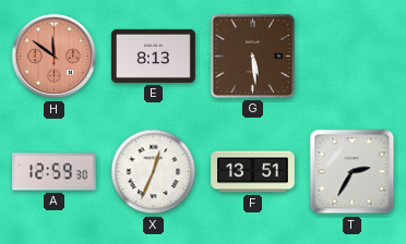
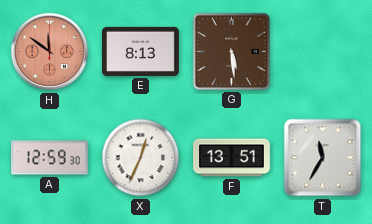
T: 2:35 -> 11:35
